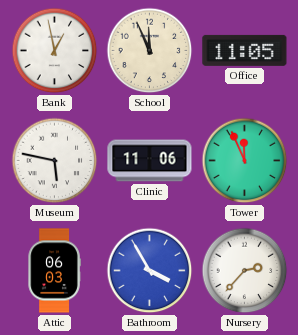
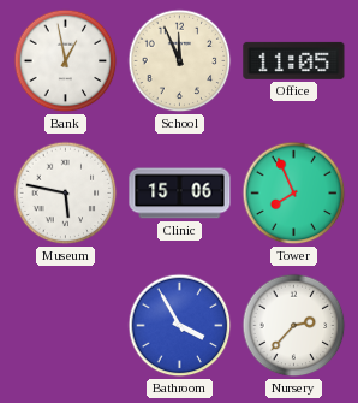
Clinic: 11:06 -> 15:06
Tower: 11:56 -> 7:56
Attic: 06:03 -> none
